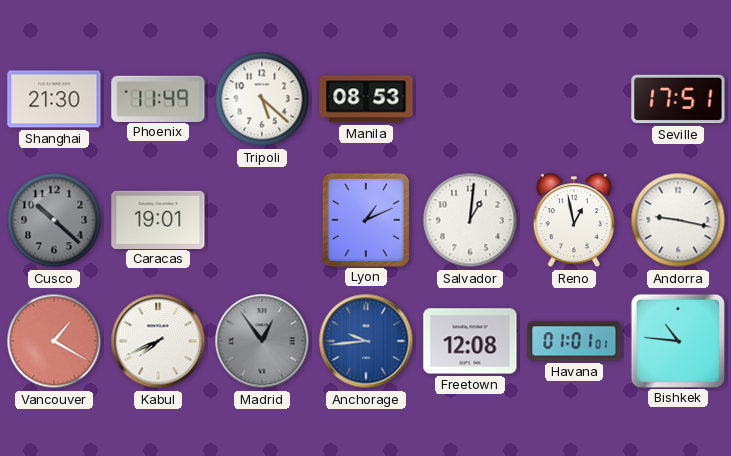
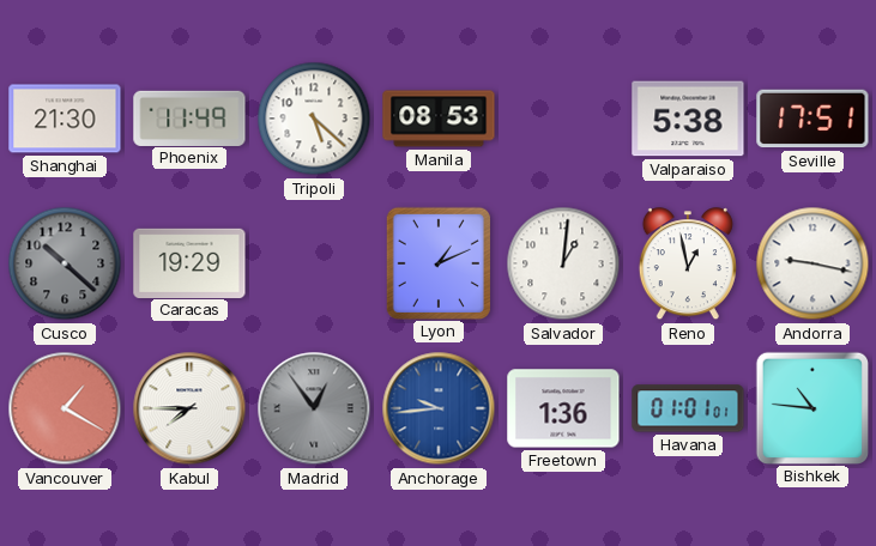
Valparaiso: none -> 5:38
Caracas: 19:01 -> 19:29
Kabul: 7:41 -> 7:45
Freetown: 12:08 -> 1:36
